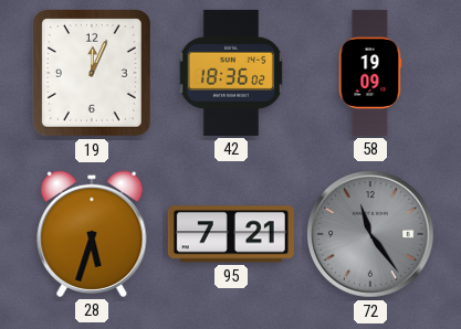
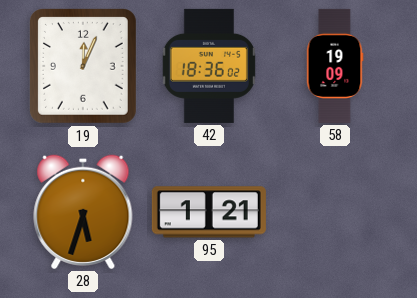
95: 7:21 -> 1:21
72: 11:24 -> none
